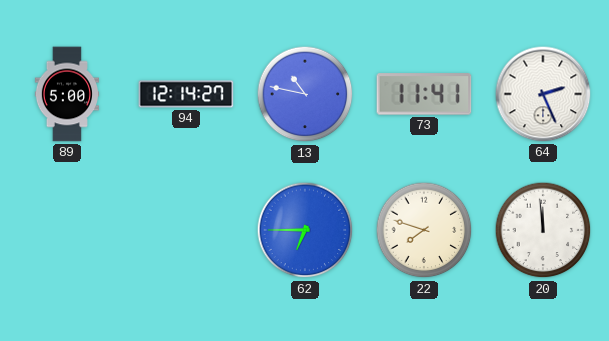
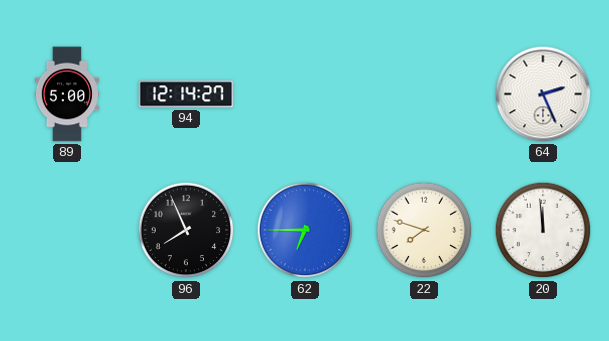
13: 10:47 -> none
73: 11:41 -> none
96: none -> 7:56
